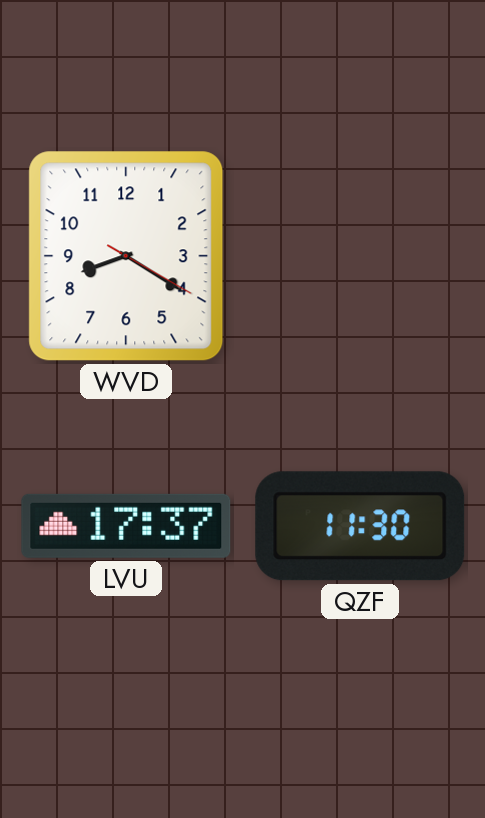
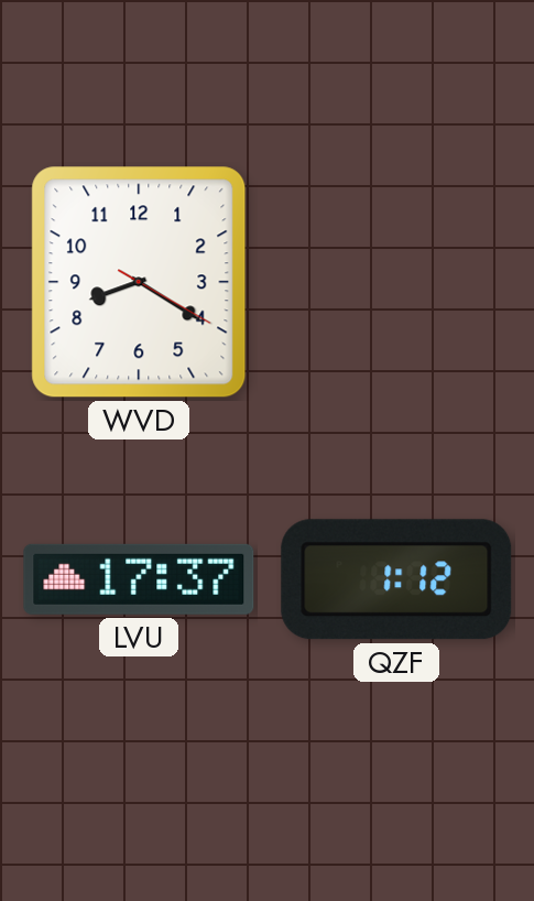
QZF: 11:30 -> 1:12
